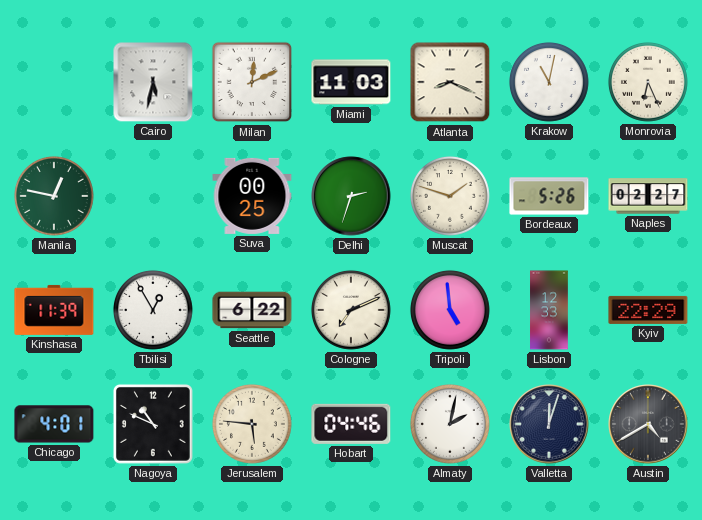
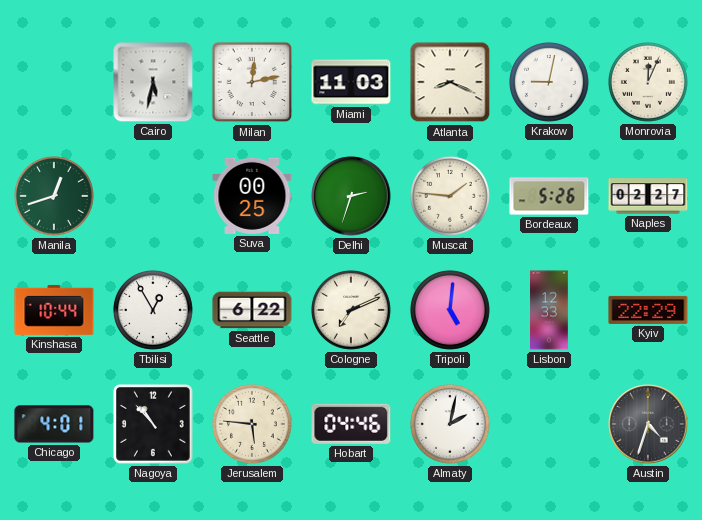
Milan: 12:11 -> 12:13
Krakow: 11:02 -> 9:02
Monrovia: 6:26 -> 12:04
Manila: 12:47 -> 12:42
Muscat: 1:48 -> 1:46
Kinshasa: 11:39 -> 10:44
Tripoli: 4:59 -> 5:01
Nagoya: 10:49 -> 10:53
Valletta: 12:03 -> none
Austin: 4:40 -> 4:33
